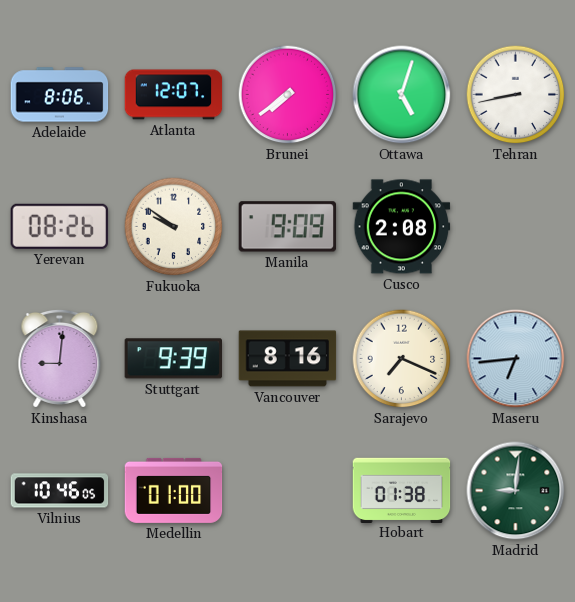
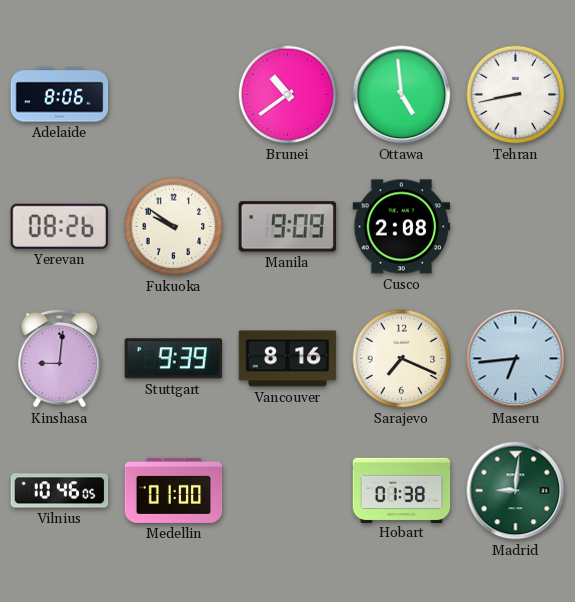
Atlanta: 12:07 -> none
Brunei: 7:39 -> 10:39
Ottawa: 5:03 -> 4:59
